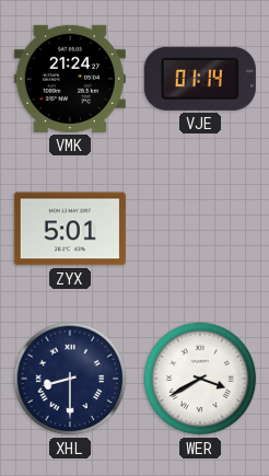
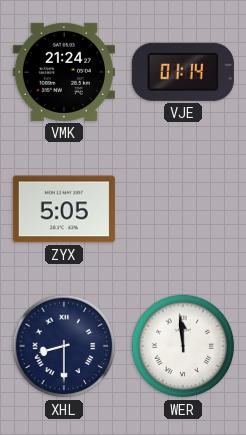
ZYX: 5:01 -> 5:05
WER: 3:40 -> 11:59
